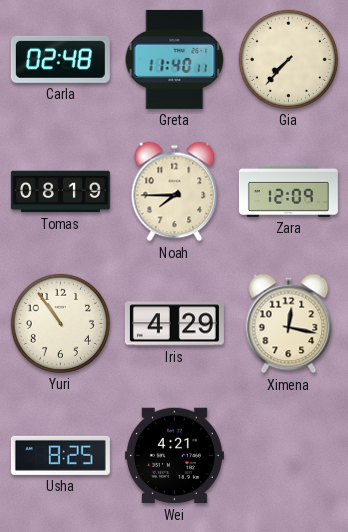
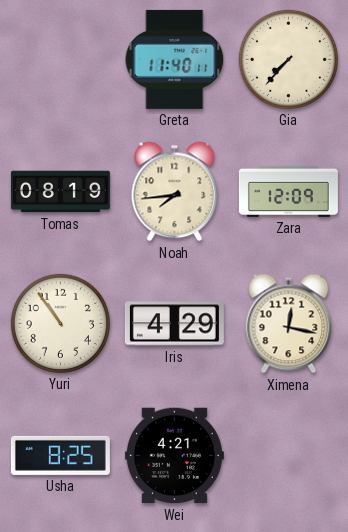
Carla: 02:48 -> none
Noah: 7:45 -> 7:44
